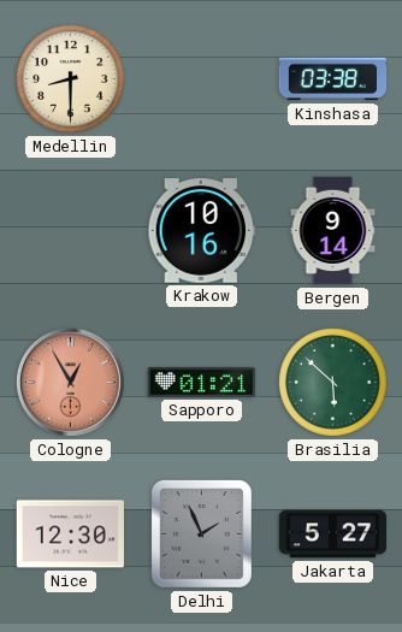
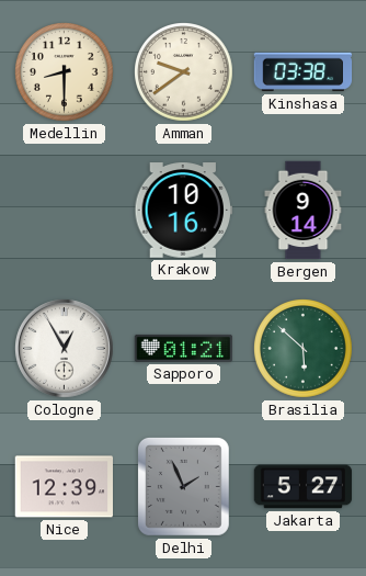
Amman: none -> 9:39
Cologne dial: salmon -> white
Nice: 12:30 -> 12:39
